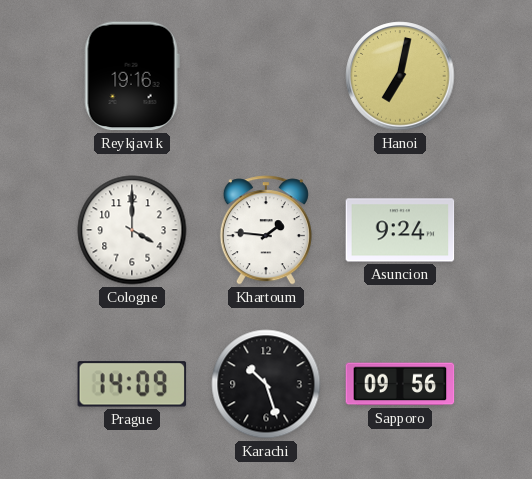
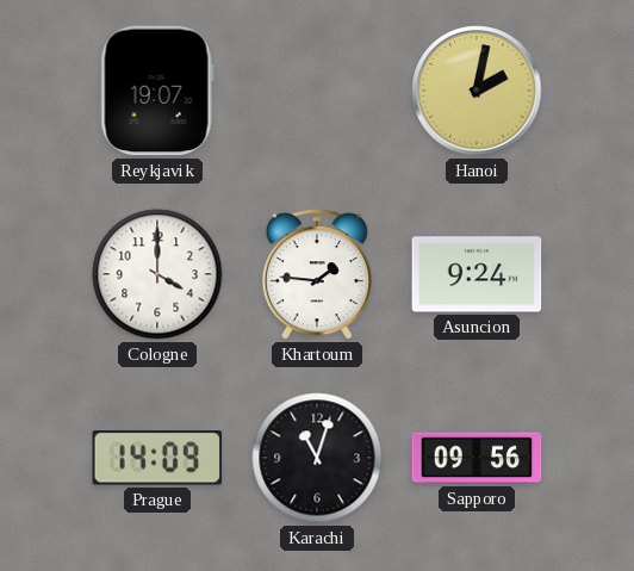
Reykjavik: 19:16 -> 19:07
Hanoi: 7:02 -> 2:02
Karachi: 10:27 -> 11:03
